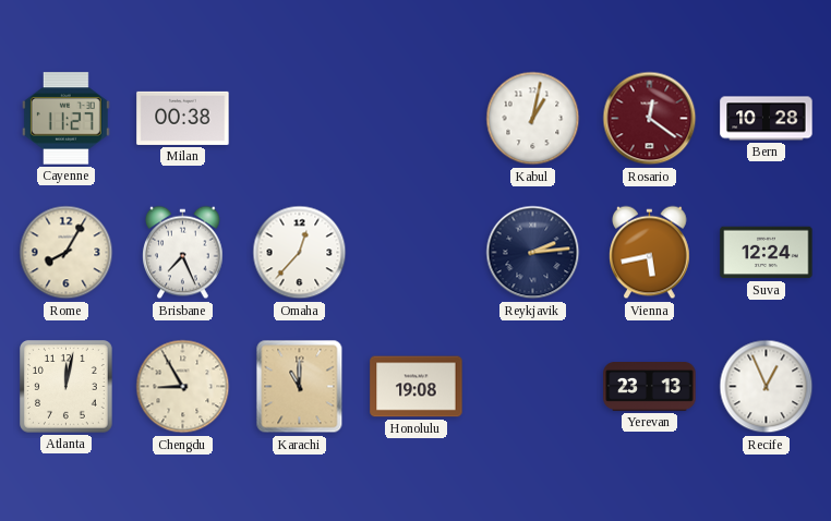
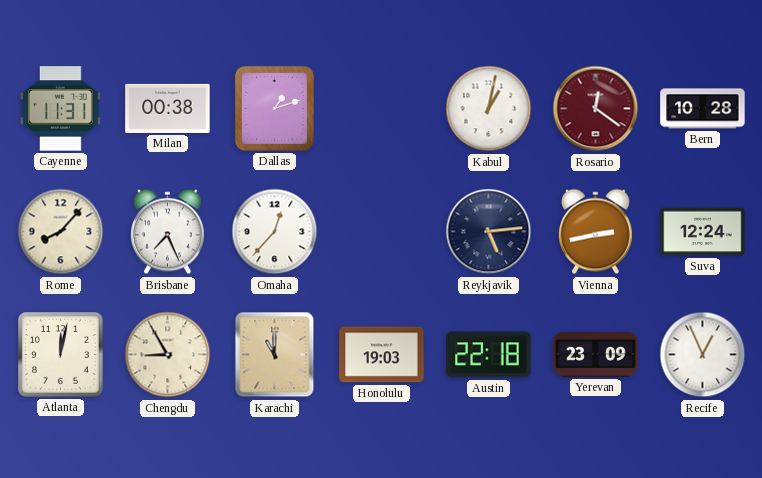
Cayenne: 11:27 -> 11:31
Dallas: none -> 1:12
Rome: 8:05 -> 8:07
Reykjavik: 2:14 -> 5:14
Vienna: 5:43 -> 2:43
Honolulu: 19:08 -> 19:03
Austin: none -> 22:18
Yerevan: 23:13 -> 23:09
